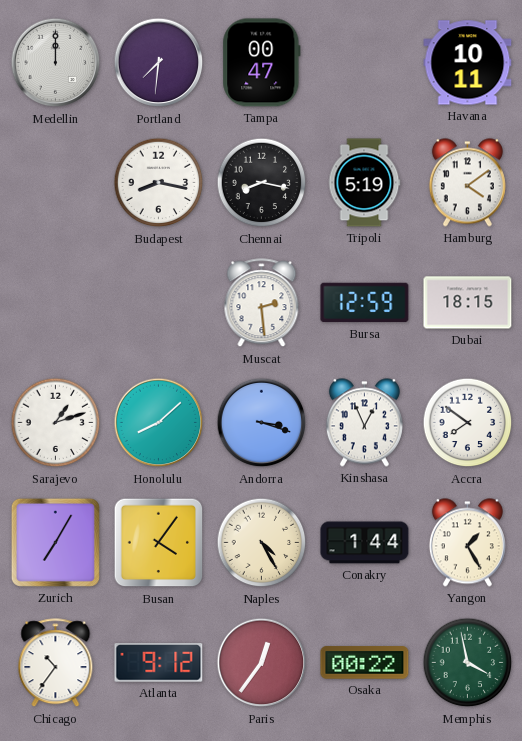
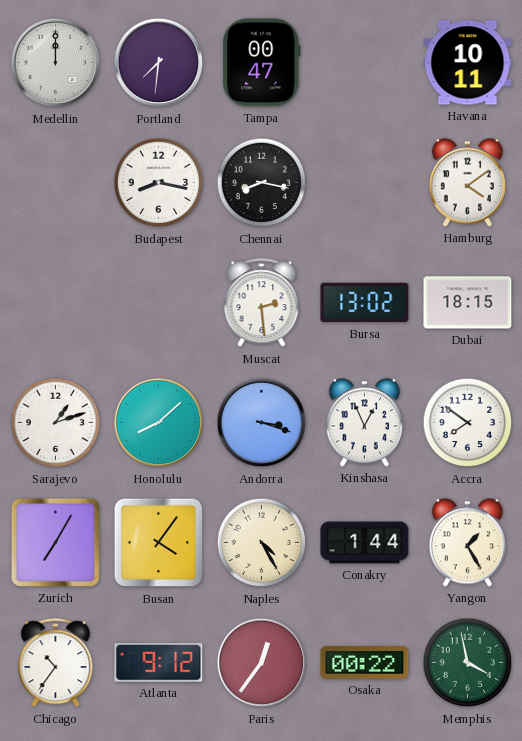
Tripoli: 5:19 -> none
Bursa: 12:59 -> 13:02
